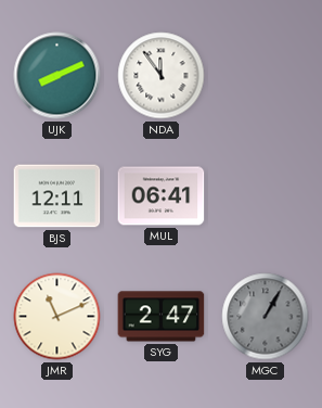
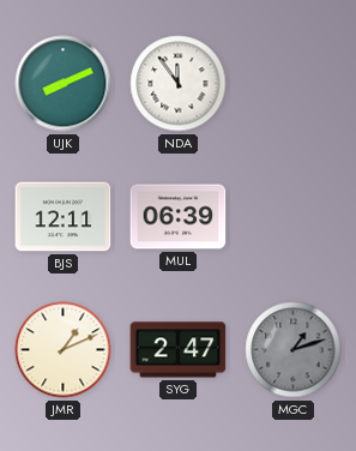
MUL: 06:41 -> 06:39
JMR: 11:11 -> 1:11
MGC: 1:05 -> 1:12
